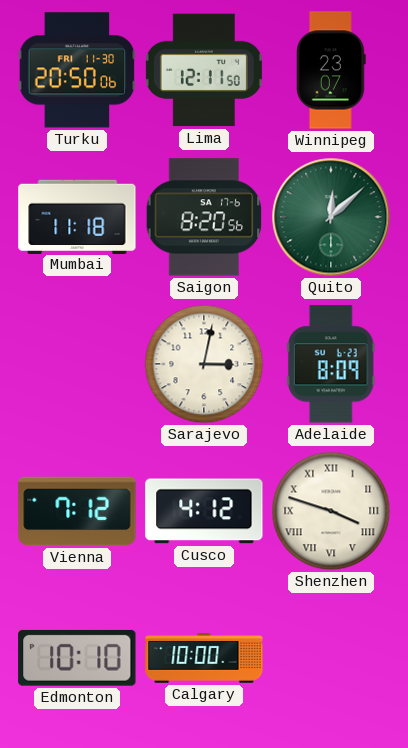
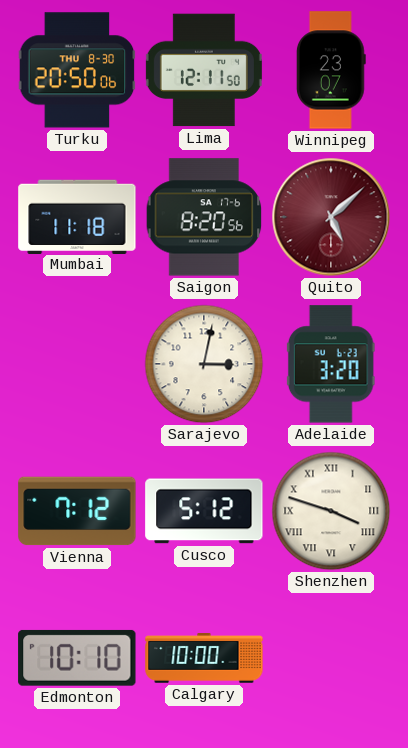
Turku date: FRI 11-30 -> THU 8-30
Quito: 12:08 -> 5:08
Quito dial: green -> burgundy
Adelaide: 8:09 -> 3:20
Cusco: 4:12 -> 5:12
